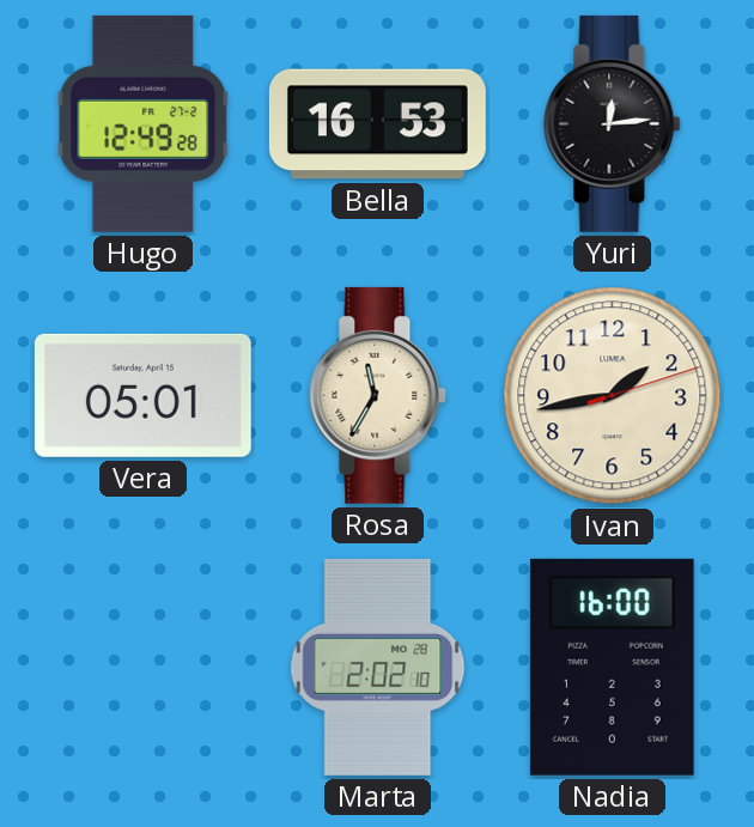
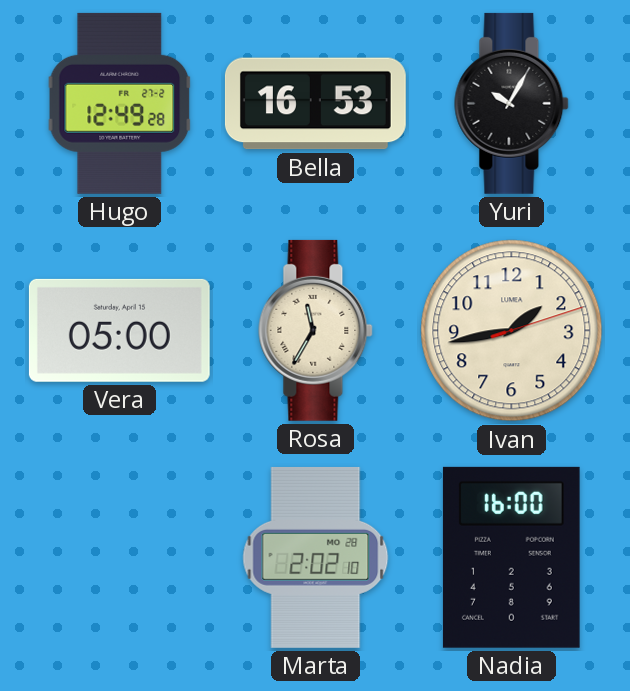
Yuri: 12:14 -> 10:05
Vera: 05:01 -> 05:00
